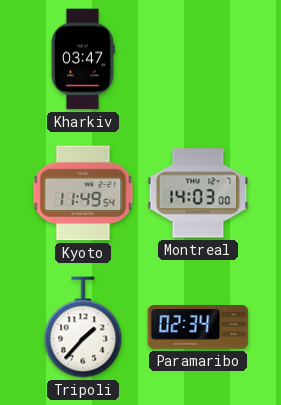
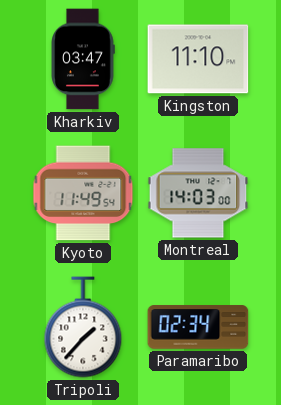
Kingston: none -> 11:10
